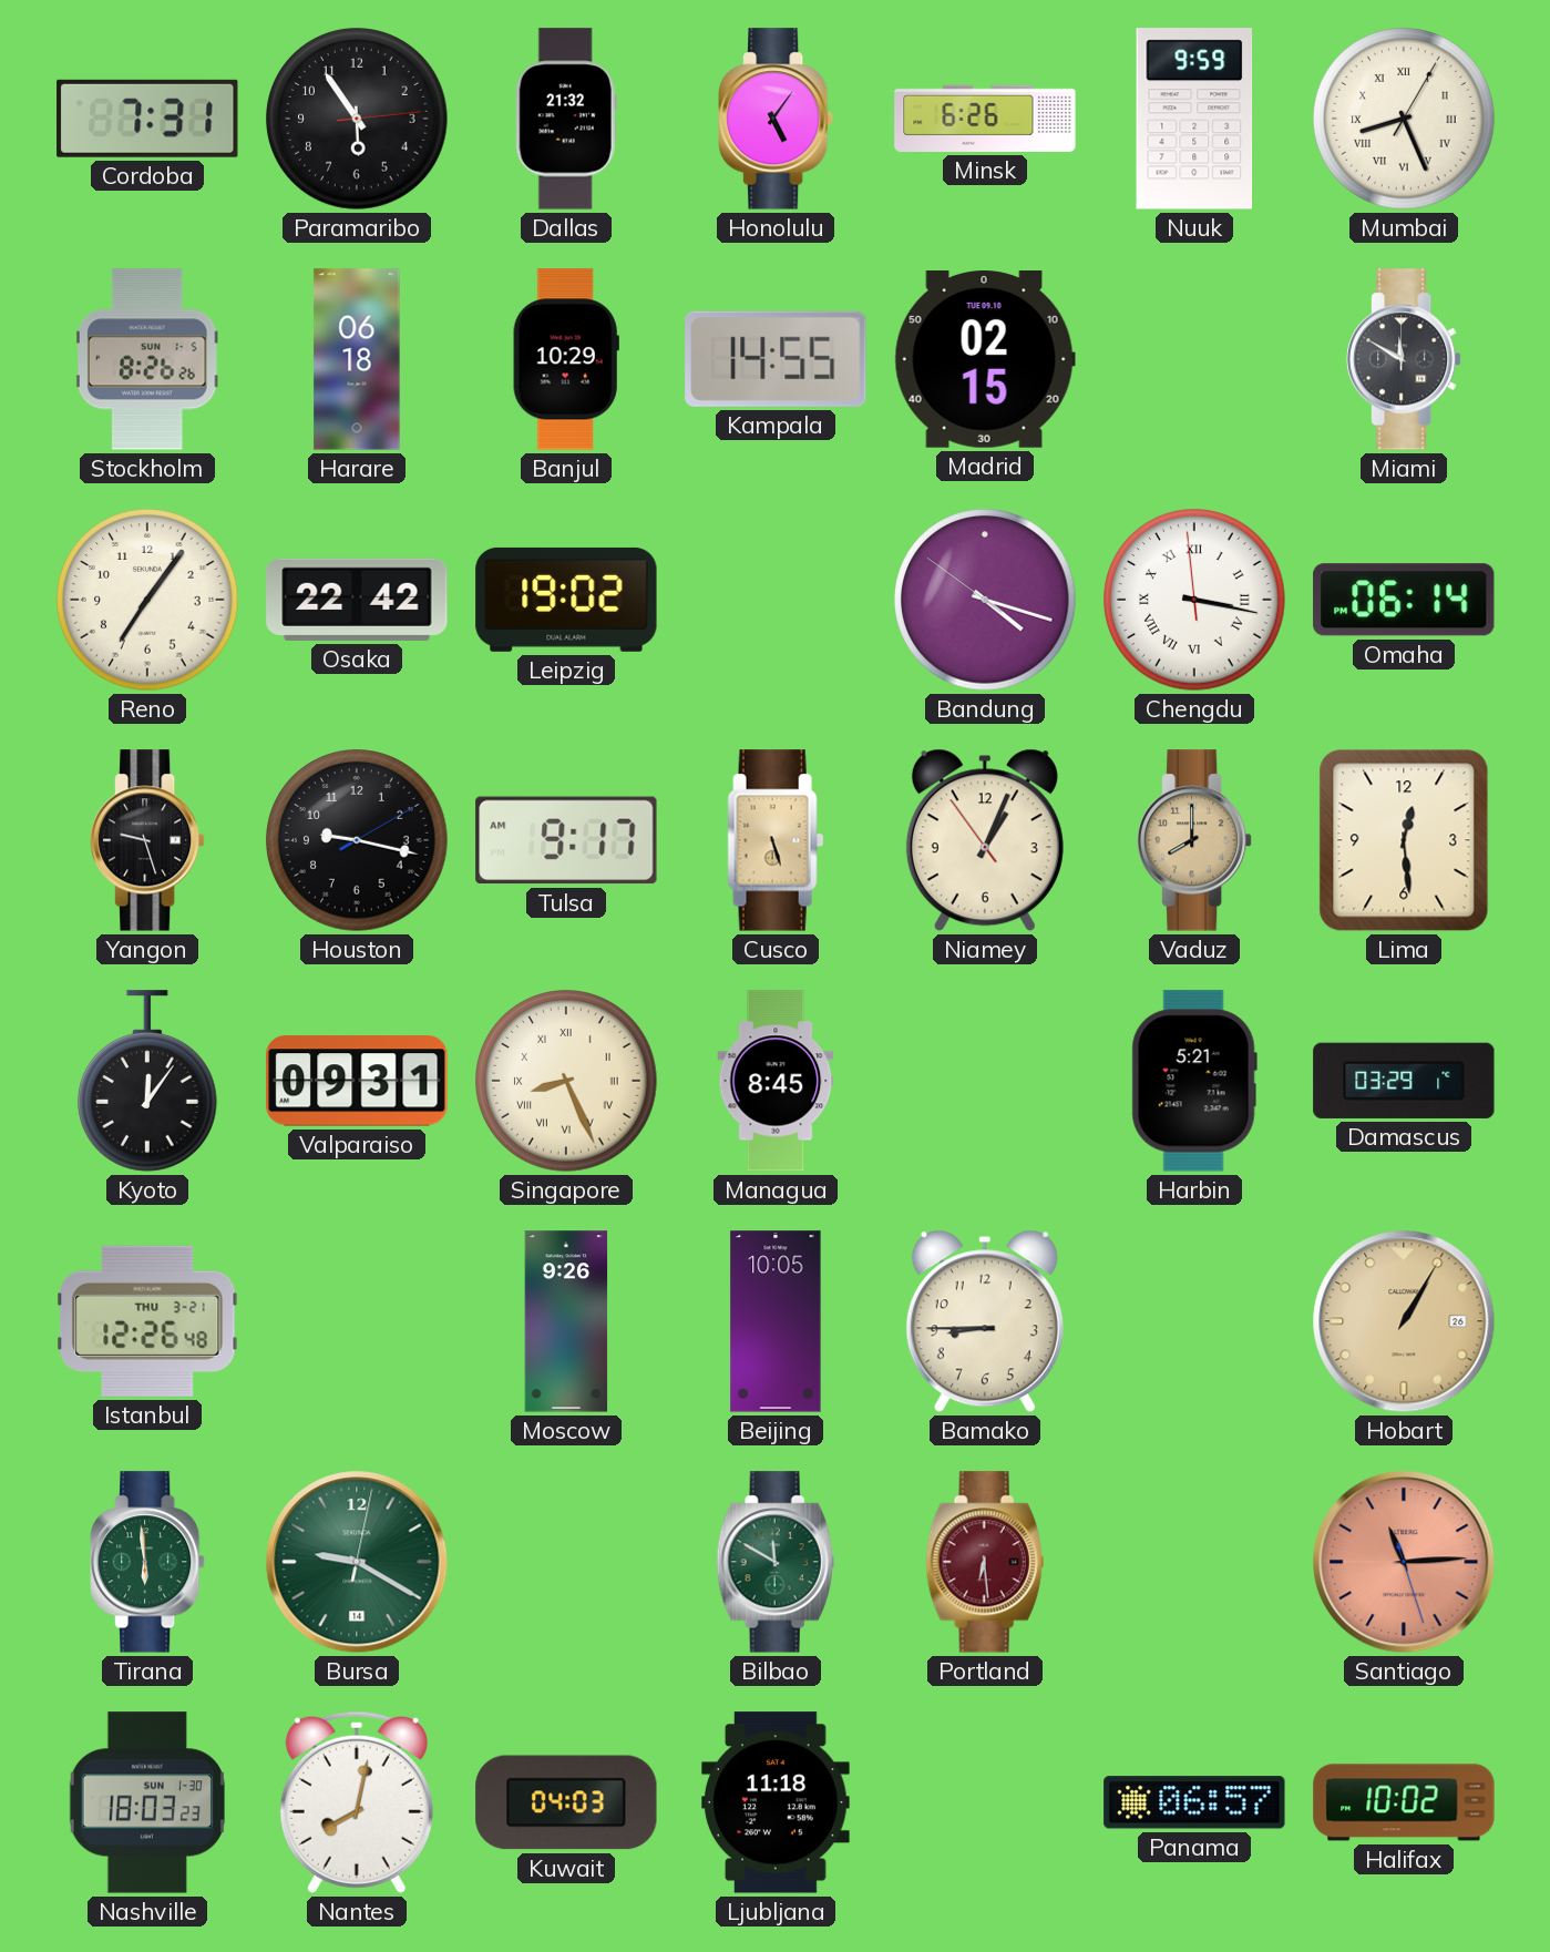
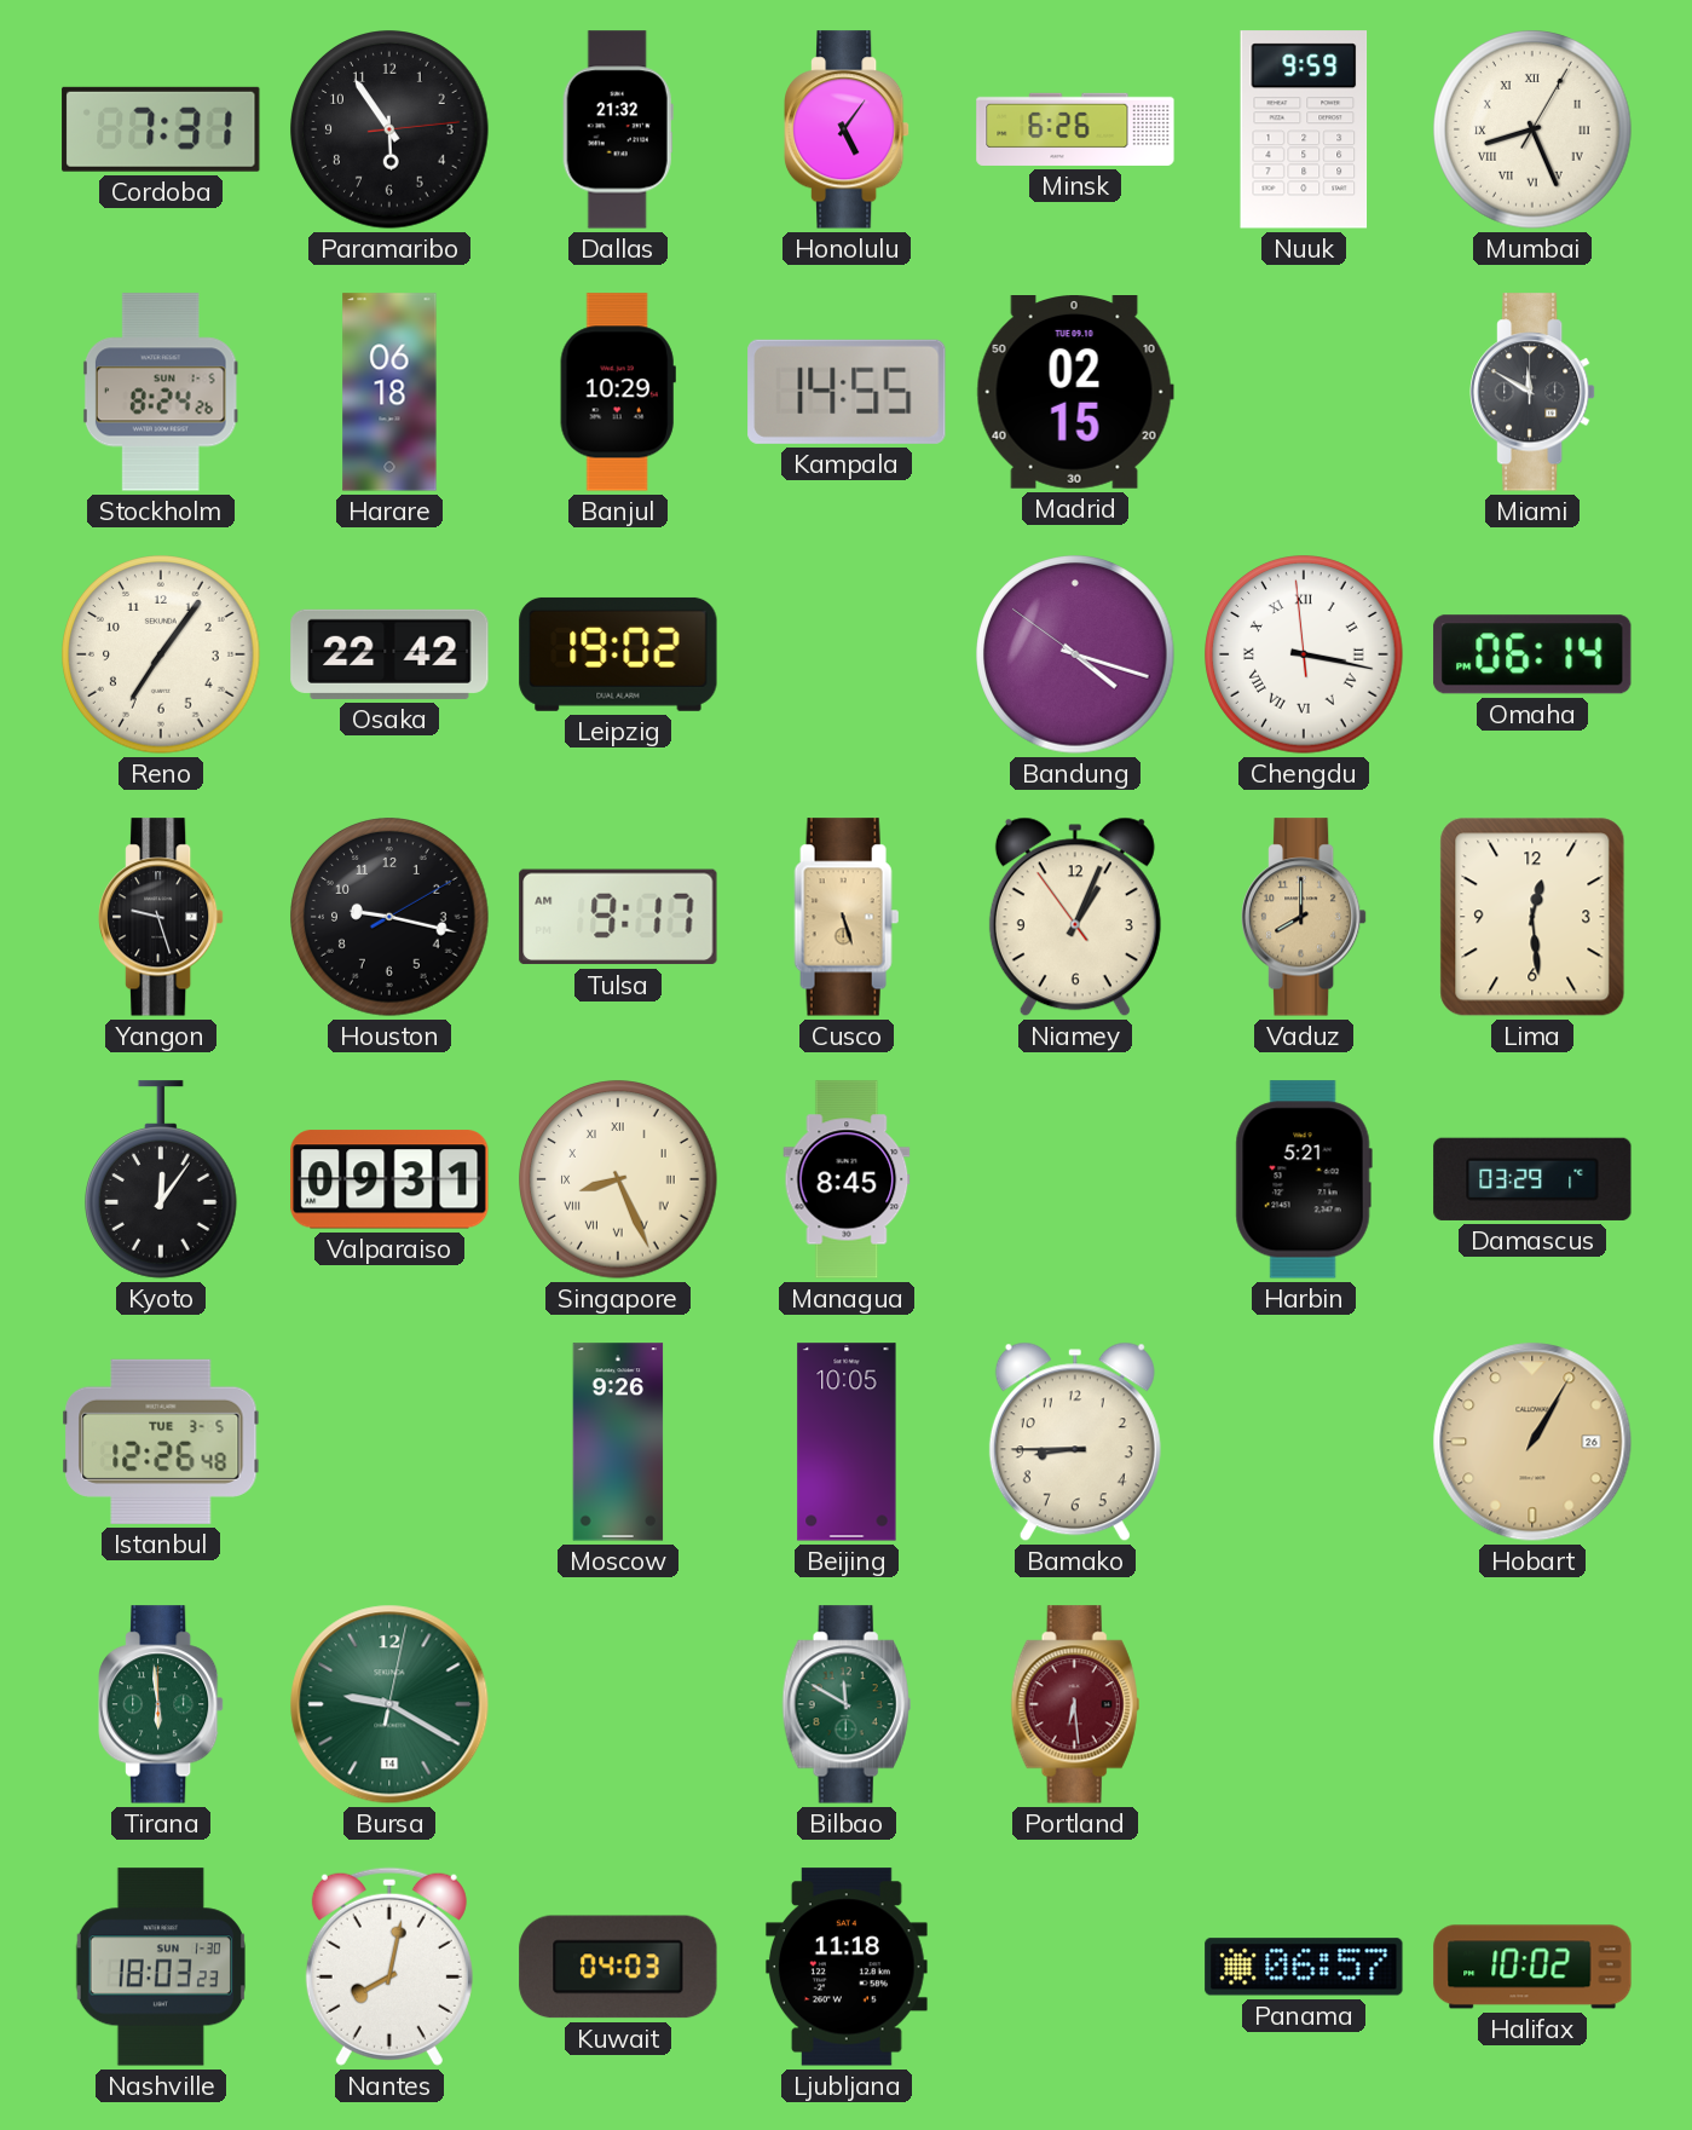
Stockholm: 8:26 -> 8:24
Istanbul date: THU 3-21 -> TUE 3-5
Santiago: 11:14 -> none
